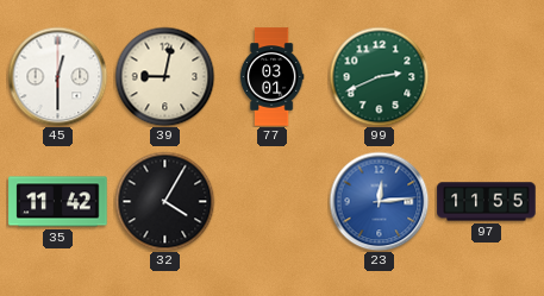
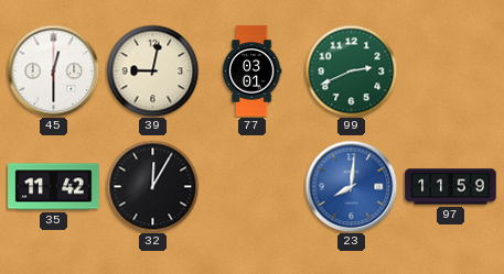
32: 4:05 -> 12:05
23: 12:14 -> 8:01
97: 11:55 -> 11:59
